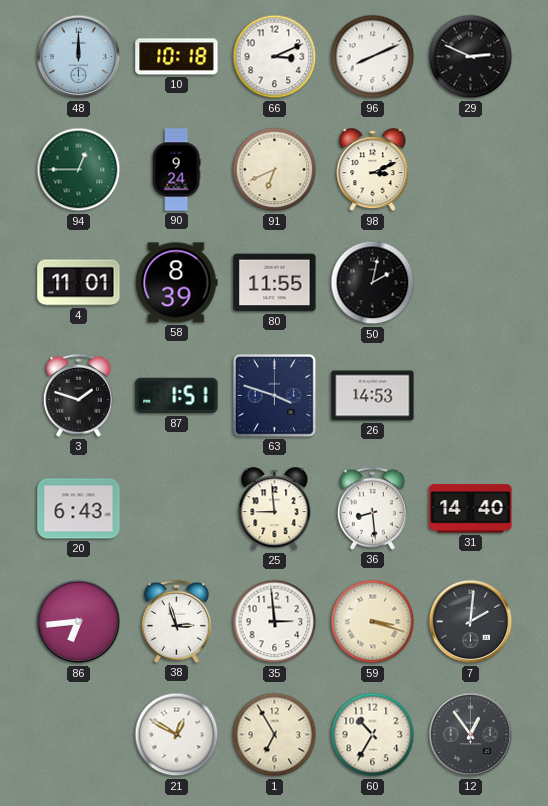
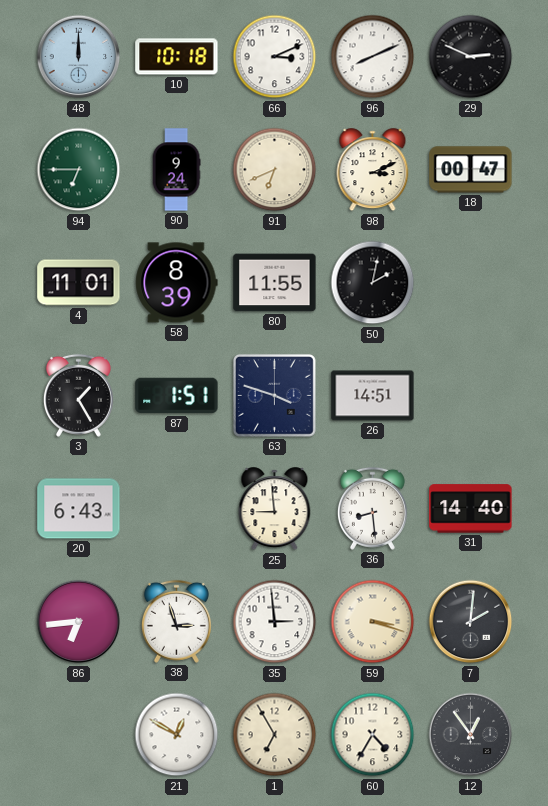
94: 12:45 -> 6:45
18: none -> 00:47
3: 1:48 -> 1:25
26: 14:53 -> 14:51
60: 10:35 -> 4:35
